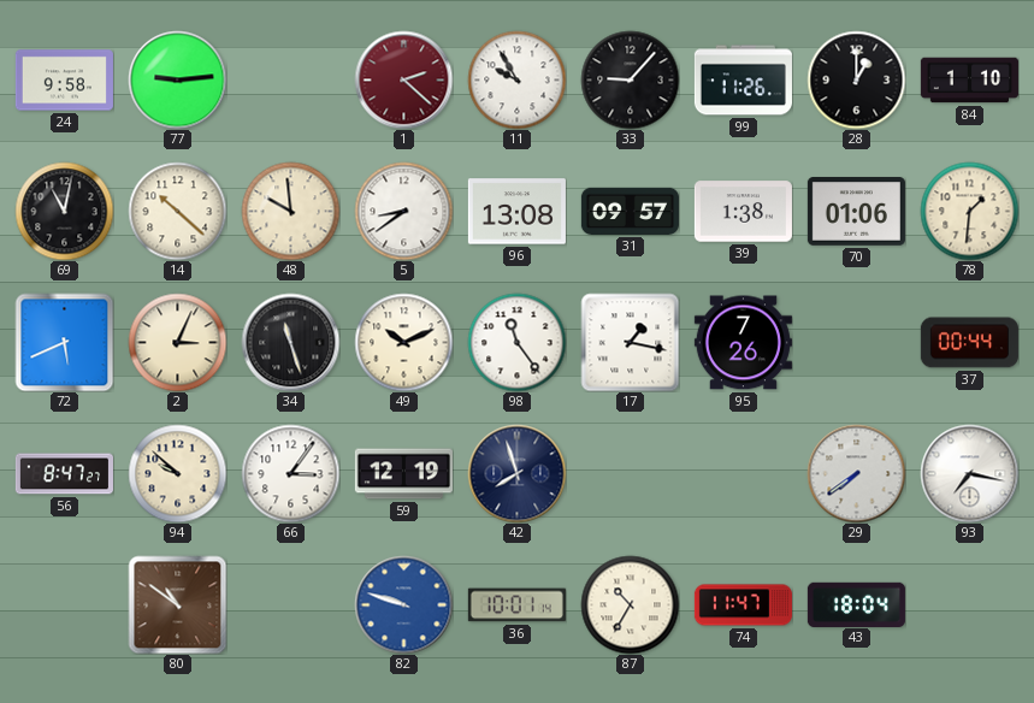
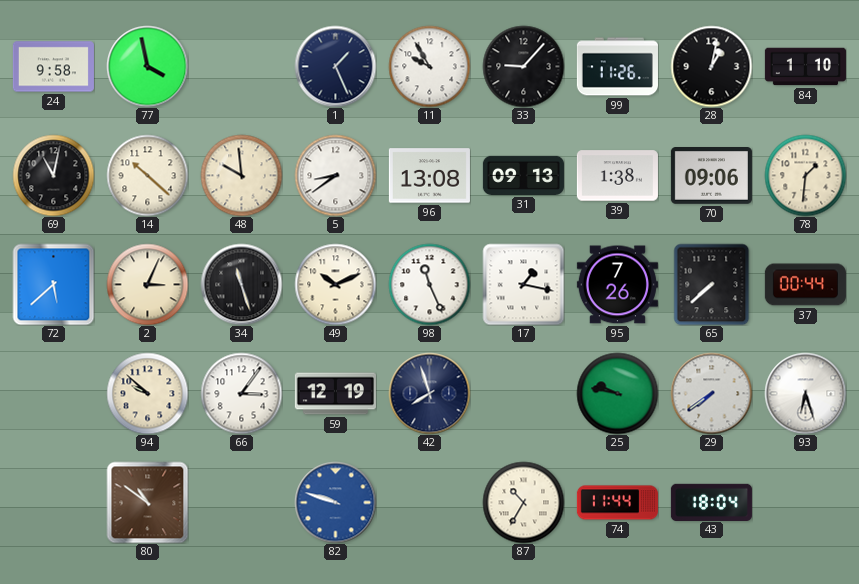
77: 9:14 -> 3:58
1: 2:22 -> 1:26
1 dial: burgundy -> navy
28: 1:00 -> 1:02
31: 09:57 -> 09:13
70: 01:06 -> 09:06
72: 5:41 -> 5:38
98: 11:24 -> 11:26
65: none -> 7:38
56: 8:47 -> none
25: none -> 9:47
93: 7:17 -> 6:27
36: 10:01 -> none
74: 11:47 -> 11:44
